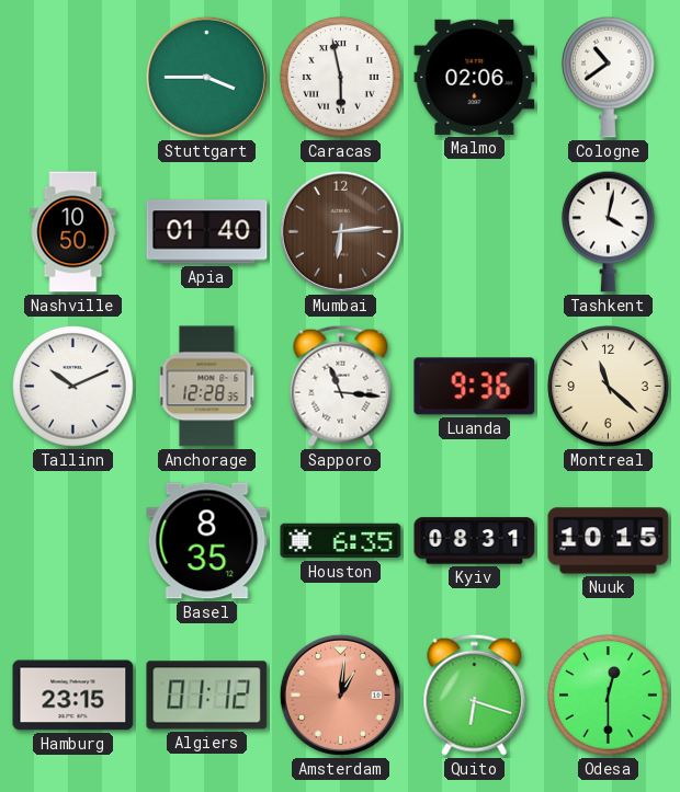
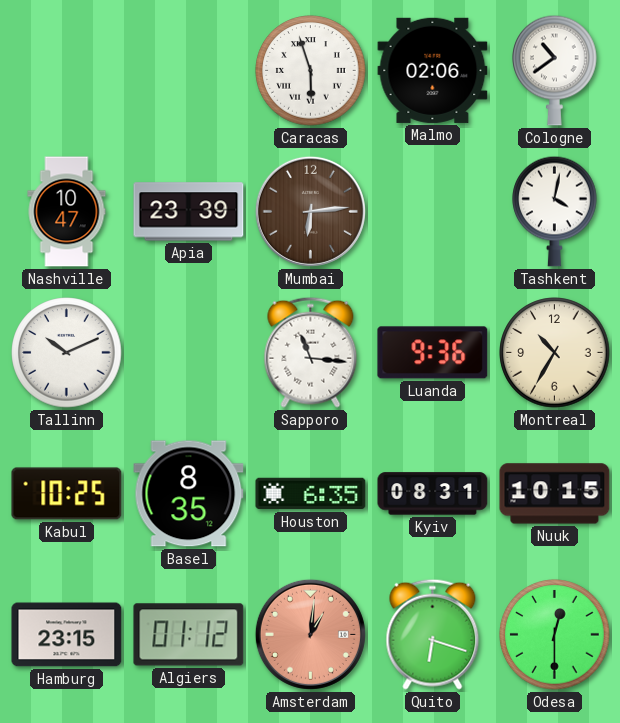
Stuttgart: 3:45 -> none
Caracas: 5:58 -> 5:57
Nashville: 10:50 -> 10:47
Apia: 01:40 -> 23:39
Anchorage: 12:28 -> none
Montreal: 11:22 -> 10:35
Kabul: none -> 10:25
